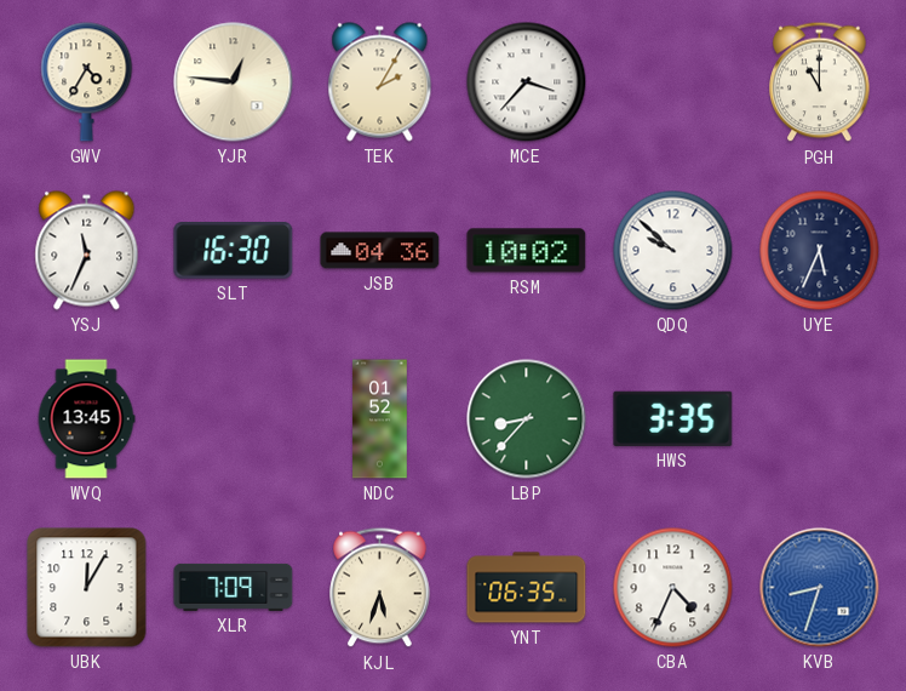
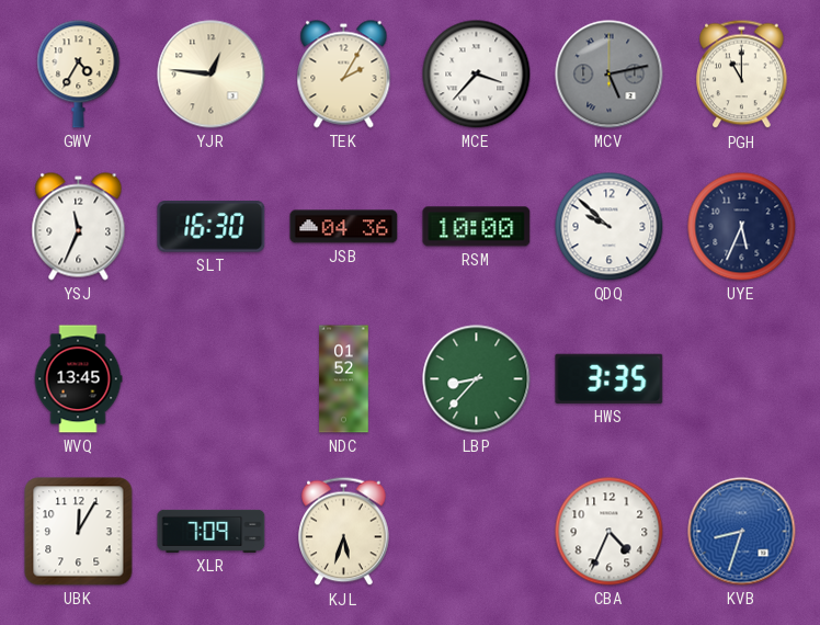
MCV: none -> 5:13
RSM: 10:02 -> 10:00
YNT: 06:35 -> none
